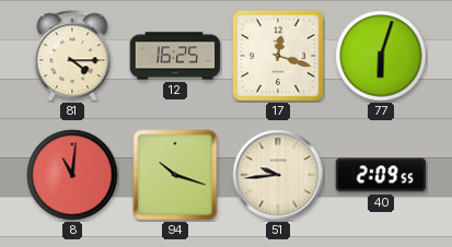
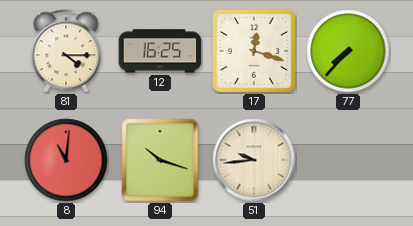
77: 6:03 -> 7:37
40: 2:09 -> none
